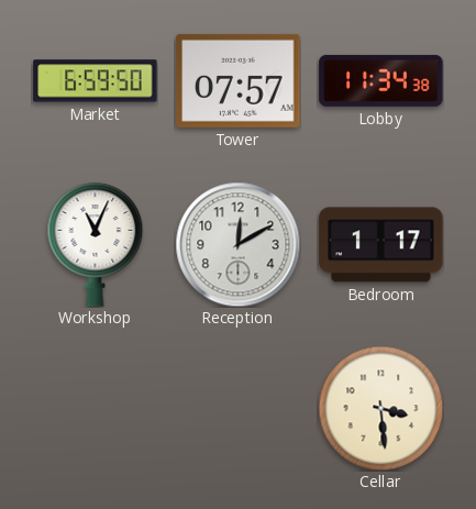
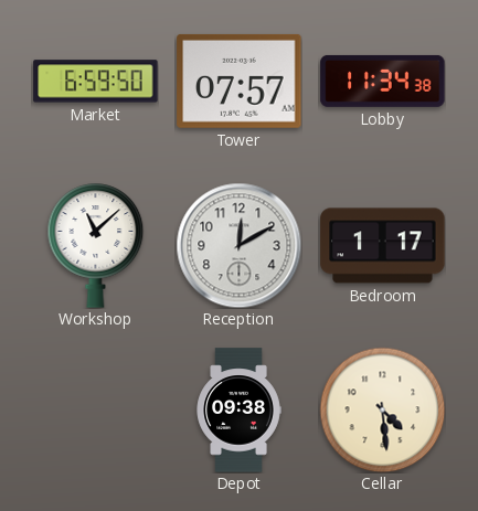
Workshop: 11:04 -> 11:08
Depot: none -> 09:38
Cellar: 3:29 -> 4:29
